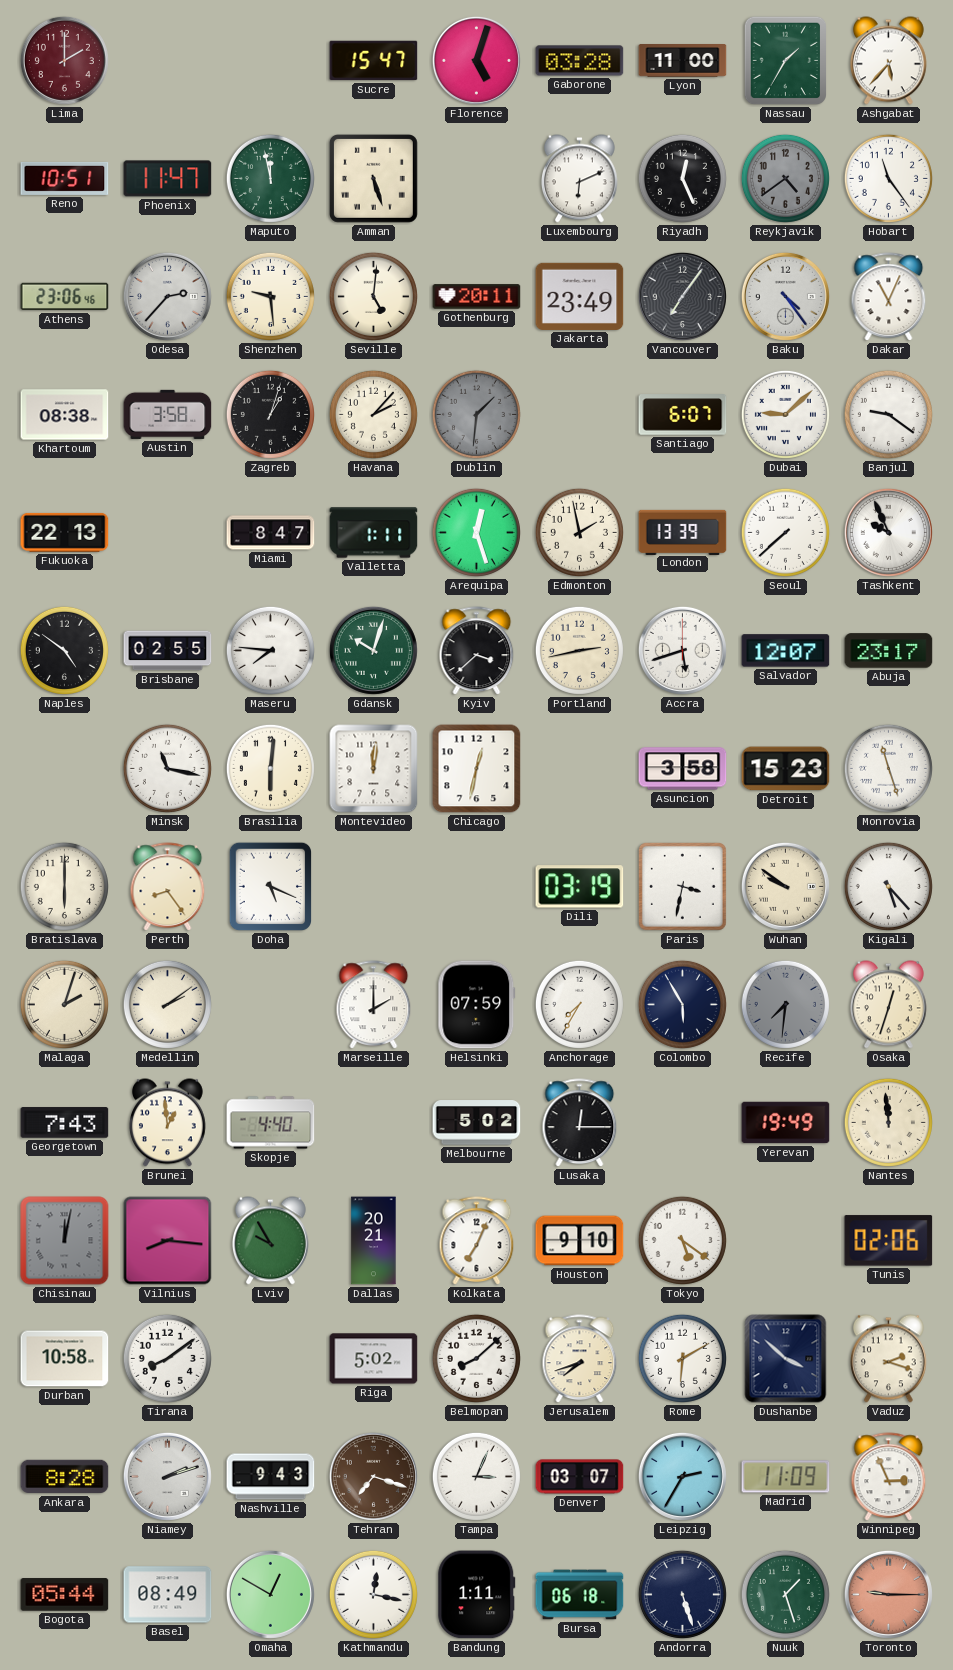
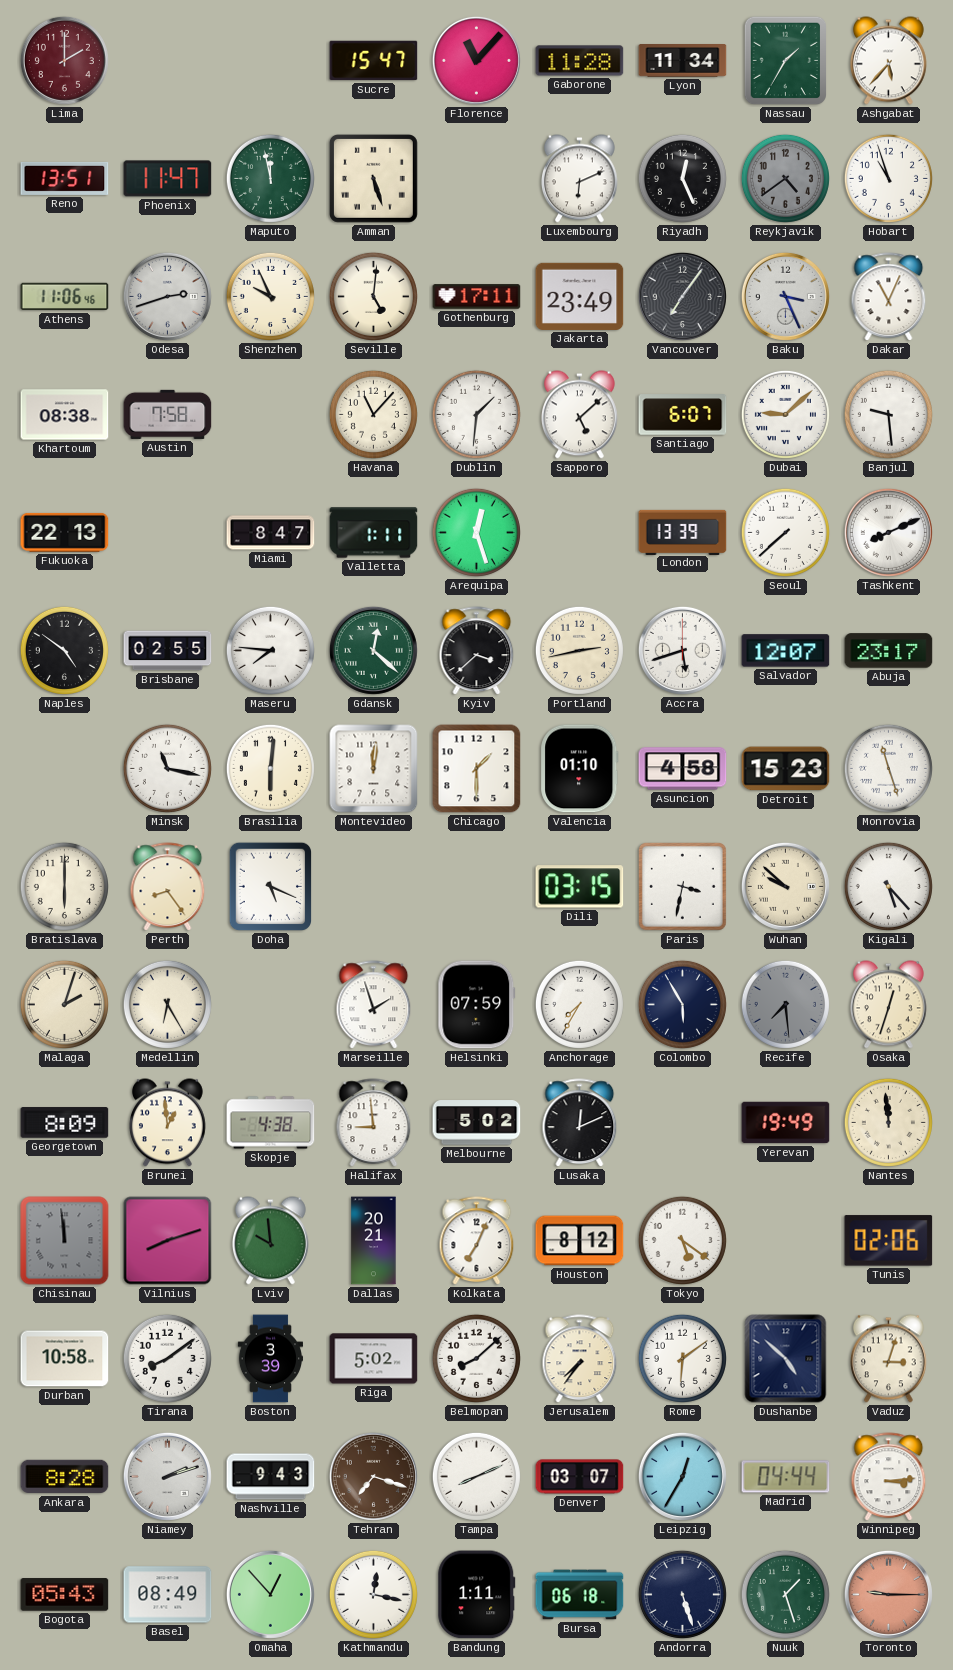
Florence: 5:03 -> 11:07
Gaborone: 03:28 -> 11:28
Lyon: 11:00 -> 11:34
Reno: 10:51 -> 13:51
Hobart: 11:24 -> 10:57
Athens: 23:06 -> 11:06
Odesa: 2:37 -> 2:42
Shenzhen: 9:29 -> 9:56
Gothenburg: 20:11 -> 17:11
Baku: 4:24 -> 3:26
Austin: 3:58 -> 7:58
Zagreb: 1:03 -> none
Havana: 2:07 -> 11:07
Dublin dial: grey -> white
Sapporo: none -> 5:08
Banjul: 9:21 -> 9:29
Edmonton: 1:58 -> none
Tashkent: 9:56 -> 8:11
Gdansk: 10:03 -> 12:22
Chicago: 12:32 -> 1:30
Valencia: none -> 01:10
Asuncion: 3:58 -> 4:58
Dili: 03:19 -> 03:15
Wuhan: 9:51 -> 9:52
Medellin: 2:09 -> 6:25
Marseille: 2:00 -> 1:57
Recife: 7:31 -> 7:29
Georgetown: 7:43 -> 8:09
Skopje: 4:40 -> 4:38
Halifax: none -> 8:59
Lusaka: 12:15 -> 12:11
Chisinau: 12:02 -> 11:59
Vilnius: 8:16 -> 8:12
Lviv: 9:55 -> 9:59
Houston: 9:10 -> 8:12
Boston: none -> 3:39
Jerusalem: 7:42 -> 7:36
Rome: 6:10 -> 6:09
Dushanbe: 3:52 -> 4:52
Vaduz: 2:18 -> 3:03
Tampa: 3:04 -> 8:11
Leipzig: 2:35 -> 12:35
Madrid: 11:09 -> 04:44
Winnipeg: 2:56 -> 3:14
Bogota: 05:44 -> 05:43
Omaha: 12:50 -> 12:53
